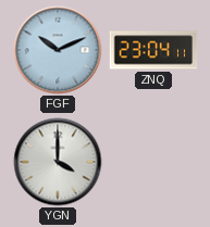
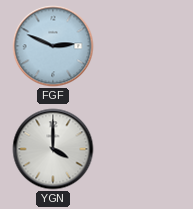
FGF: 10:11 -> 2:49
ZNQ: 23:04 -> none
